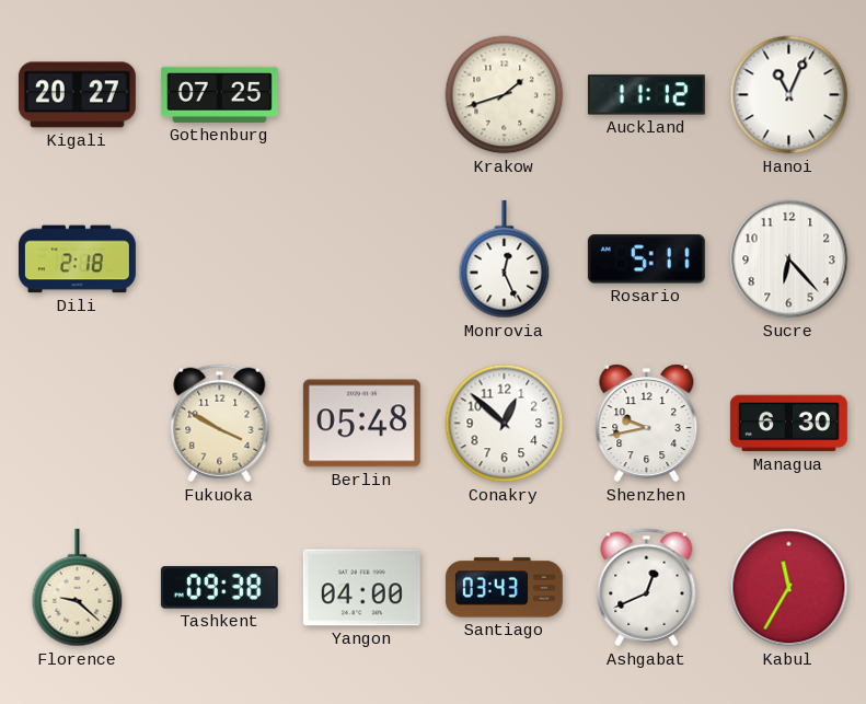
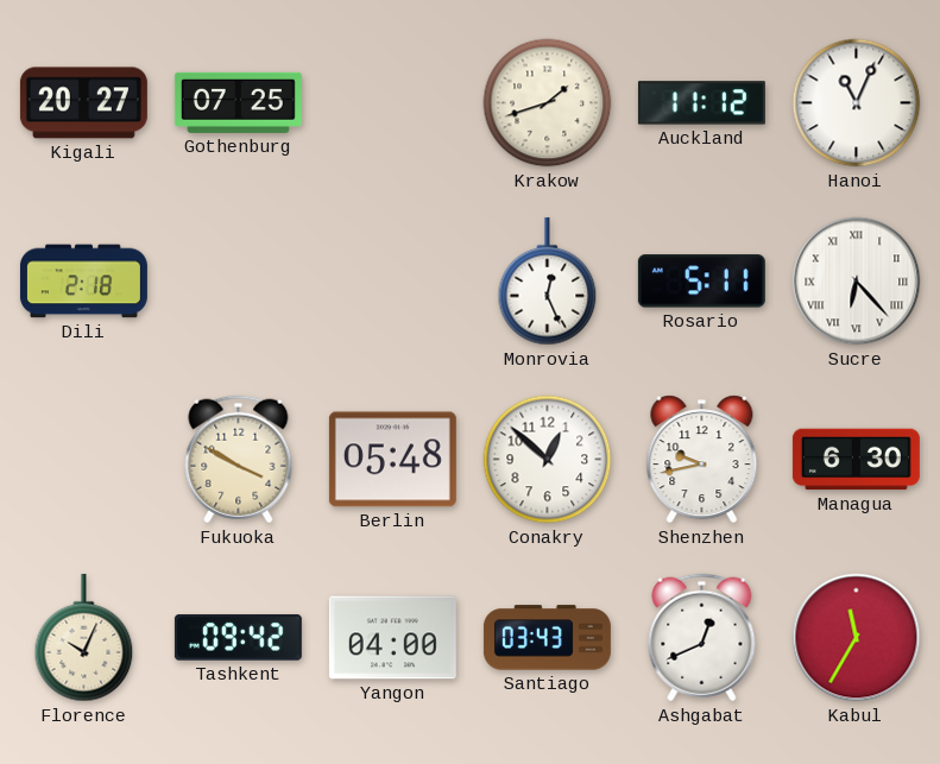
Sucre numerals: Arabic -> Roman
Florence: 9:22 -> 10:04
Tashkent: 09:38 -> 09:42
